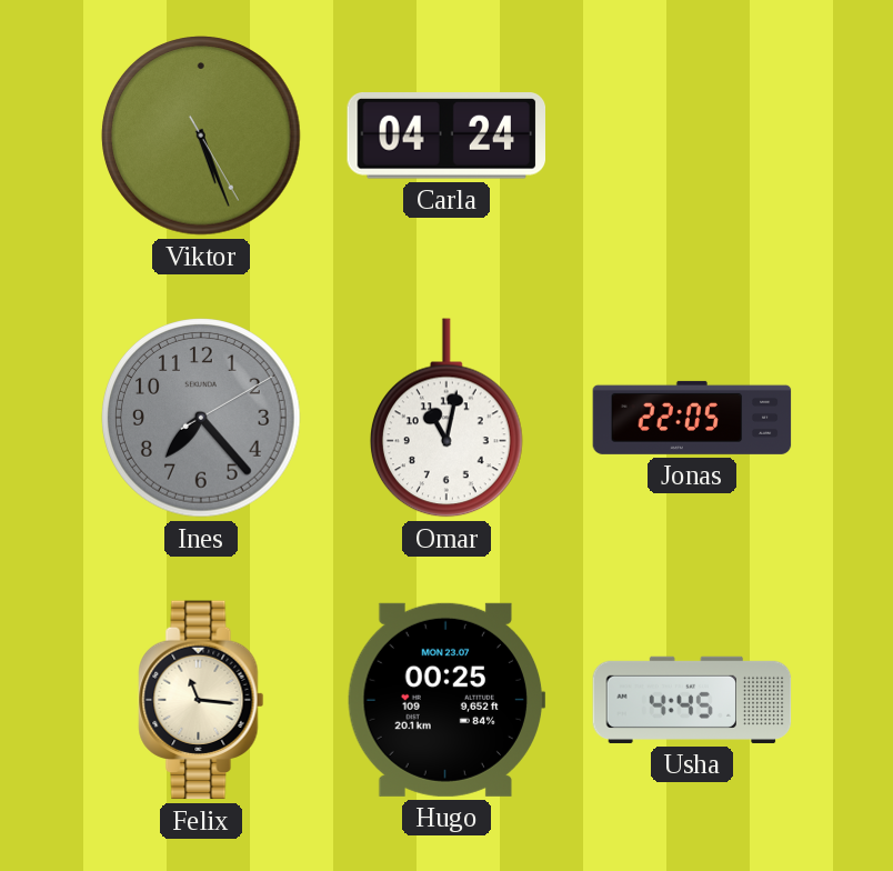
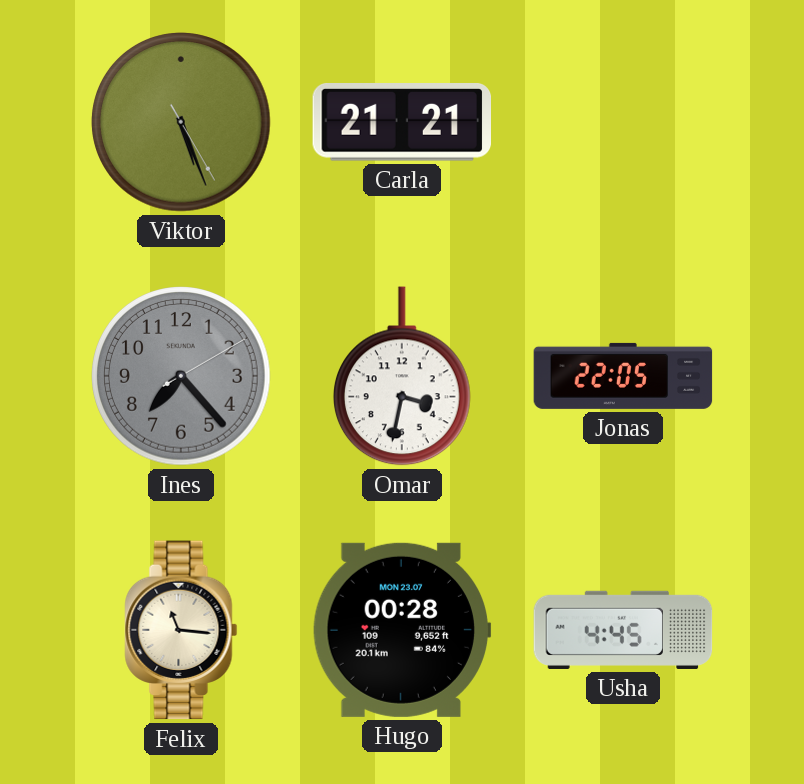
Carla: 04:24 -> 21:21
Omar: 11:02 -> 3:32
Hugo: 00:25 -> 00:28
